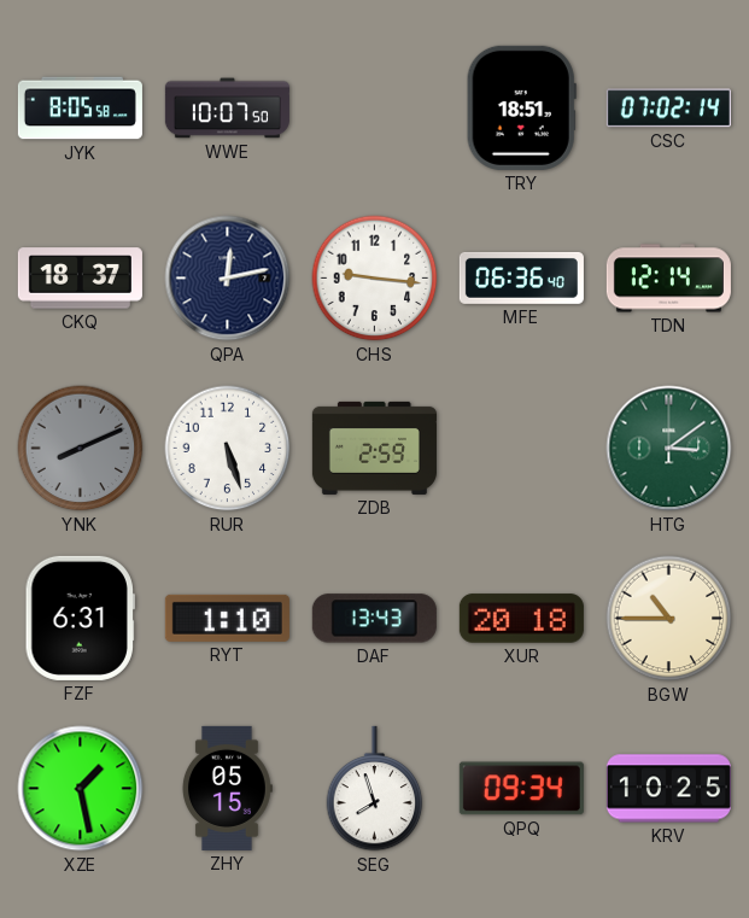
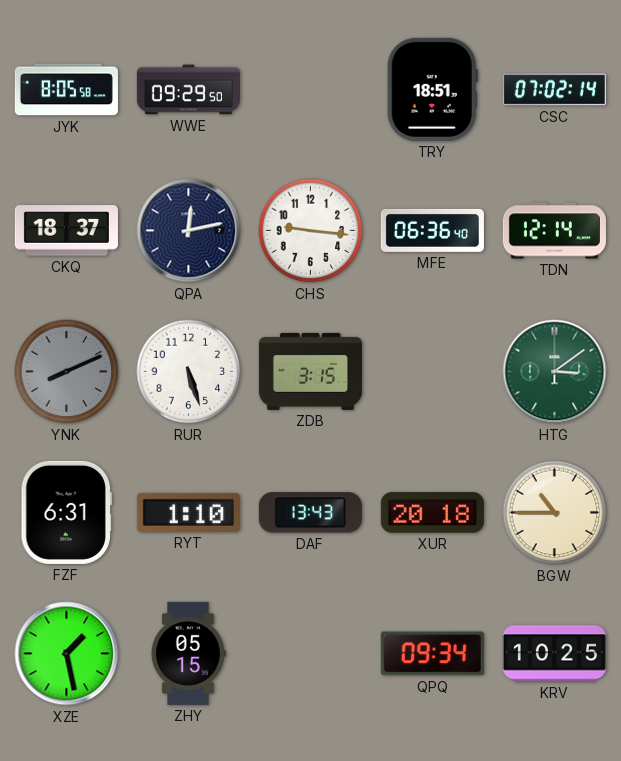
WWE: 10:07 -> 09:29
ZDB: 2:59 -> 3:15
SEG: 7:57 -> none
